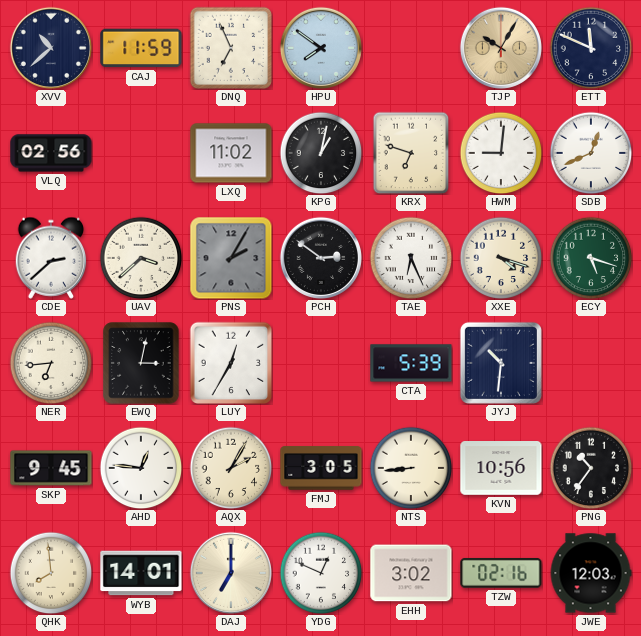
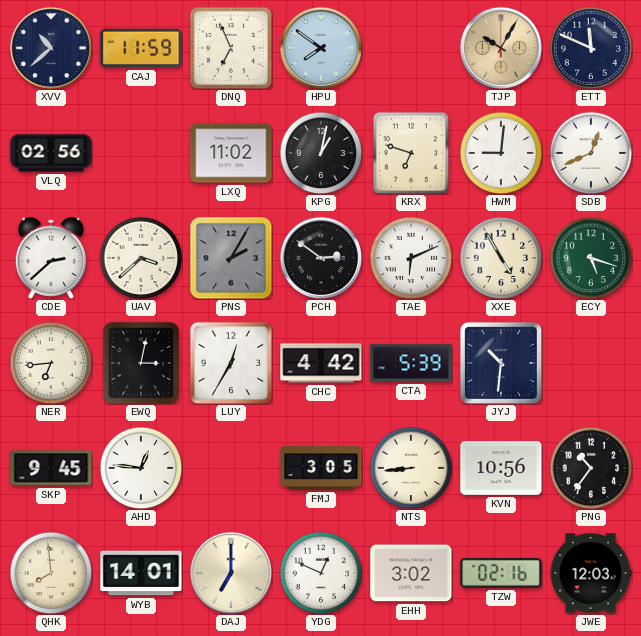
TAE: 6:26 -> 6:11
XXE: 4:18 -> 4:55
CHC: none -> 4:42
AQX: 2:05 -> none
